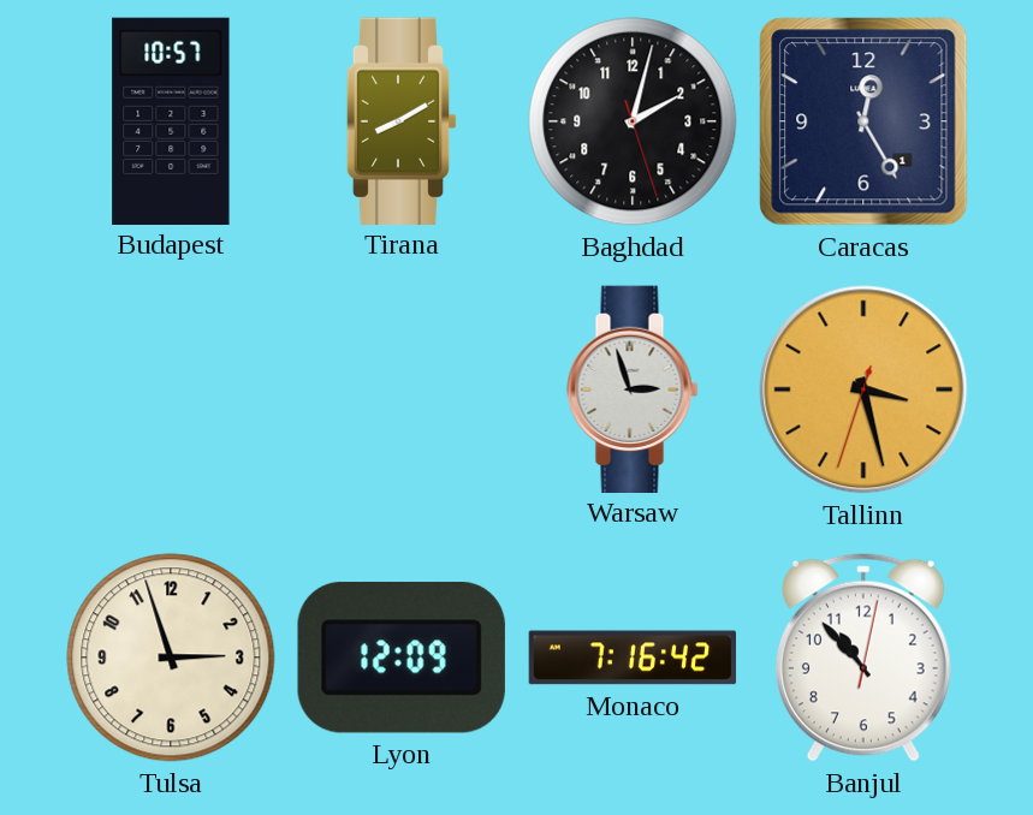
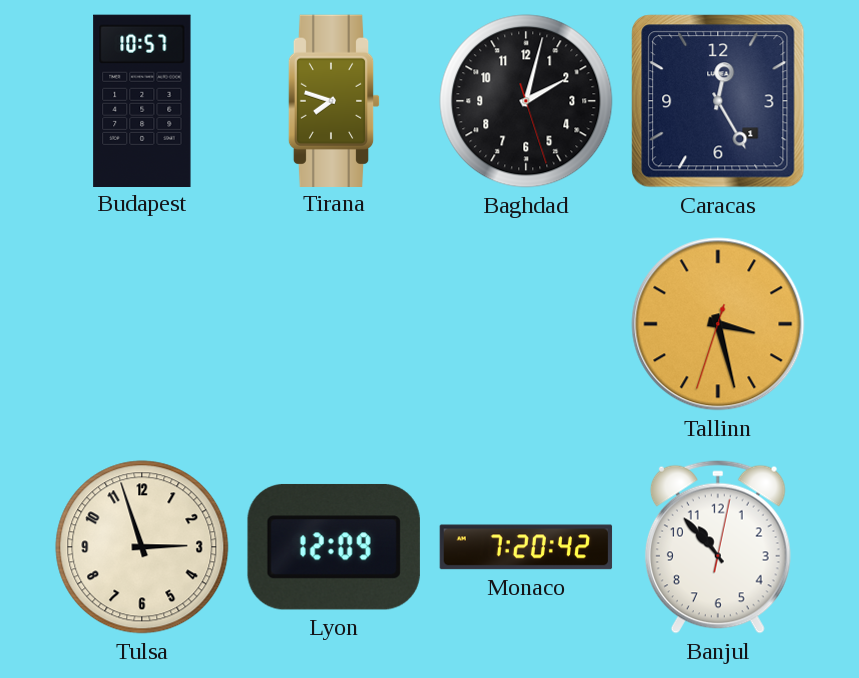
Tirana: 8:10 -> 7:48
Warsaw: 2:57 -> none
Monaco: 7:16 -> 7:20
